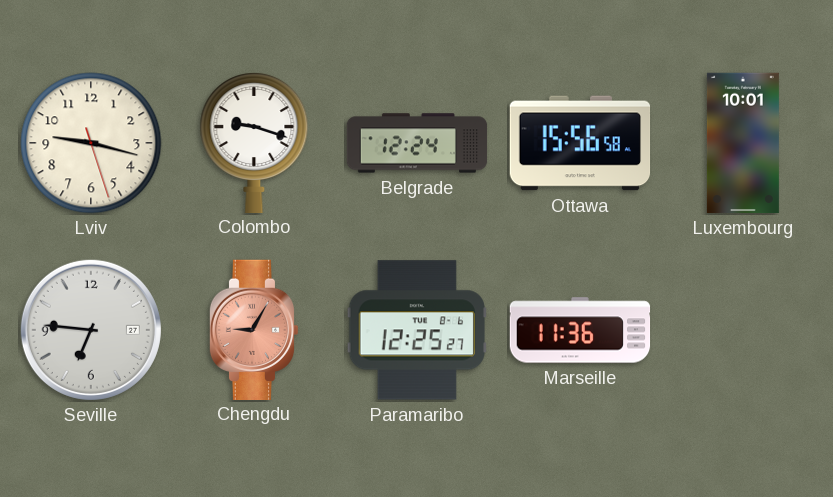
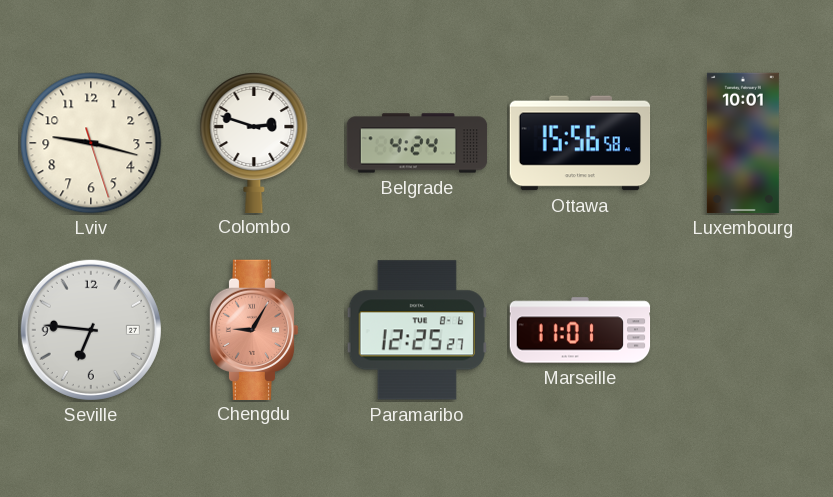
Colombo: 9:18 -> 2:48
Belgrade: 12:24 -> 4:24
Marseille: 11:36 -> 11:01
